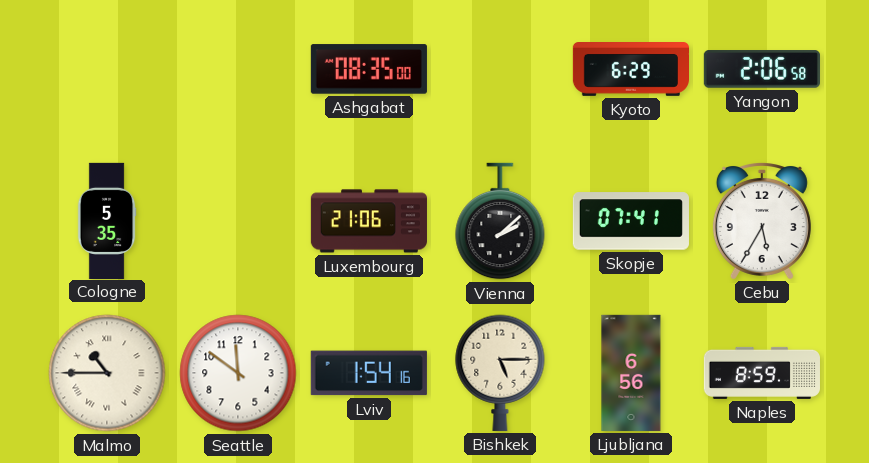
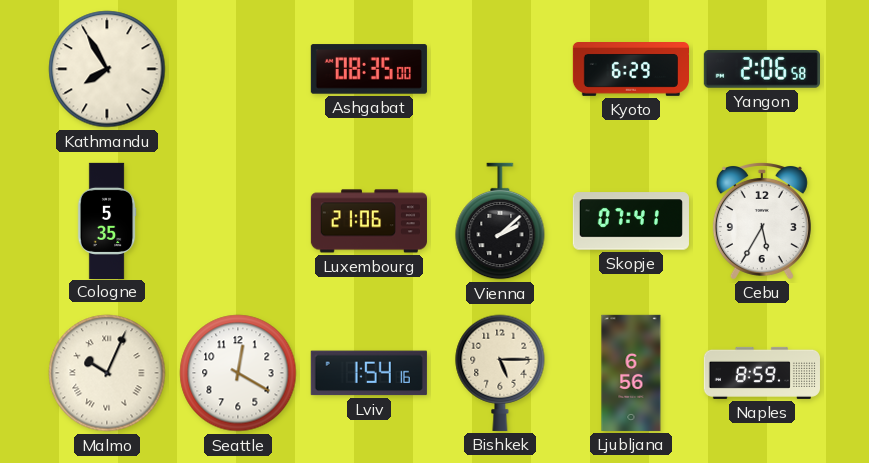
Kathmandu: none -> 7:55
Malmo: 10:45 -> 10:04
Seattle: 11:51 -> 12:20
